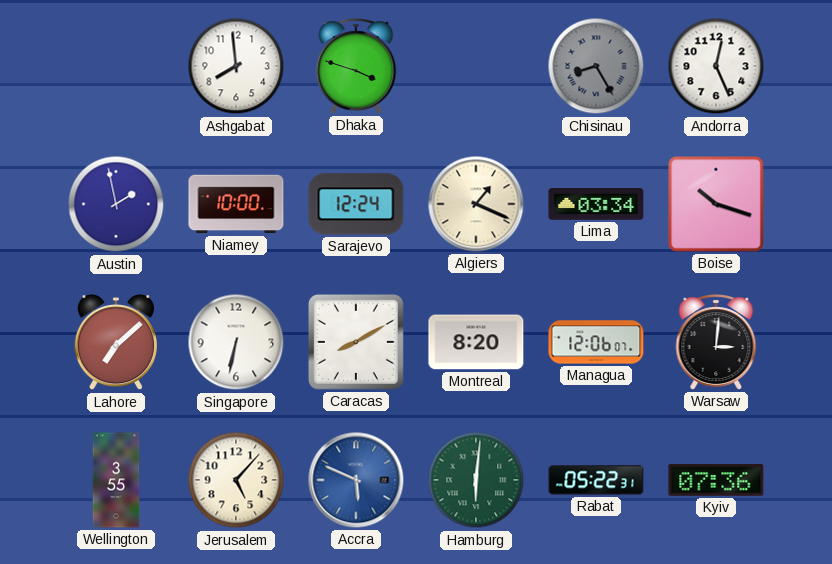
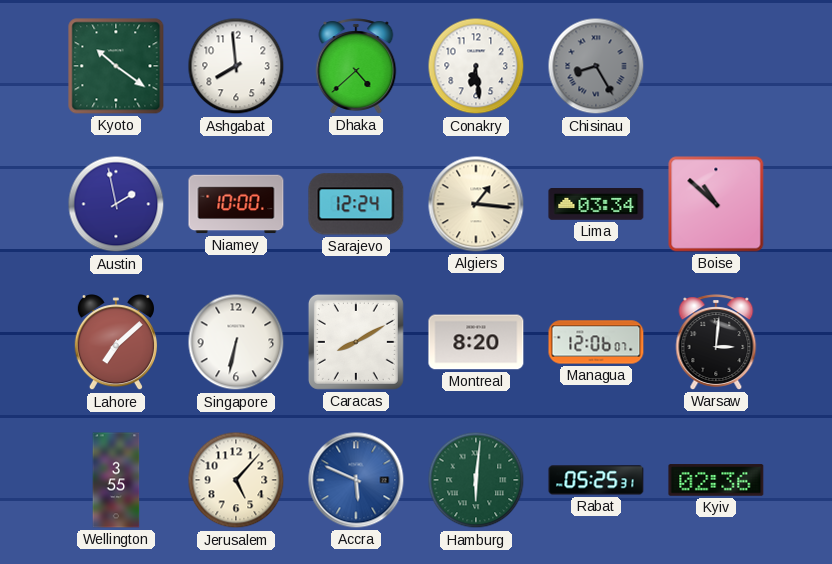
Kyoto: none -> 10:21
Dhaka: 3:48 -> 4:38
Conakry: none -> 6:29
Andorra: 12:26 -> none
Algiers: 1:19 -> 1:16
Boise: 10:18 -> 10:52
Rabat: 05:22 -> 05:25
Kyiv: 07:36 -> 02:36
